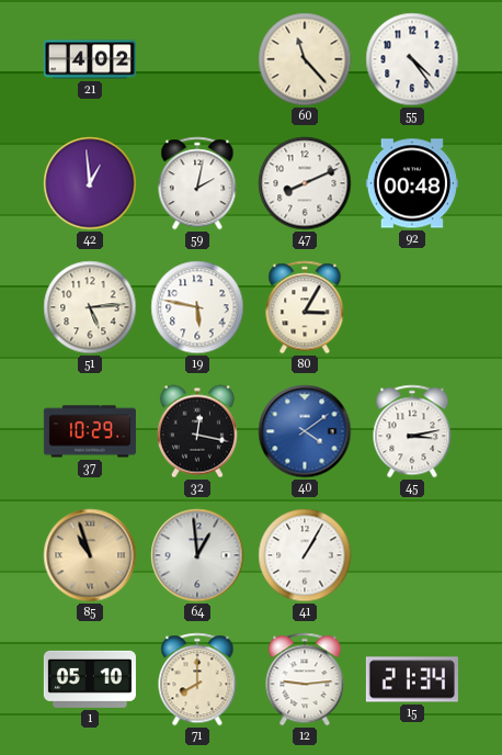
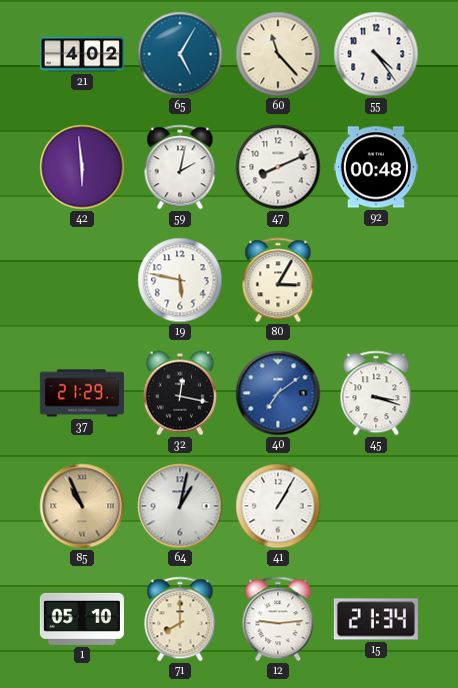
65: none -> 5:05
42: 12:59 -> 5:59
51: 5:14 -> none
37: 10:29 -> 21:29
40: 4:09 -> 7:09
45: 3:13 -> 3:18
85: 10:57 -> 10:56
64: 12:59 -> 1:02
